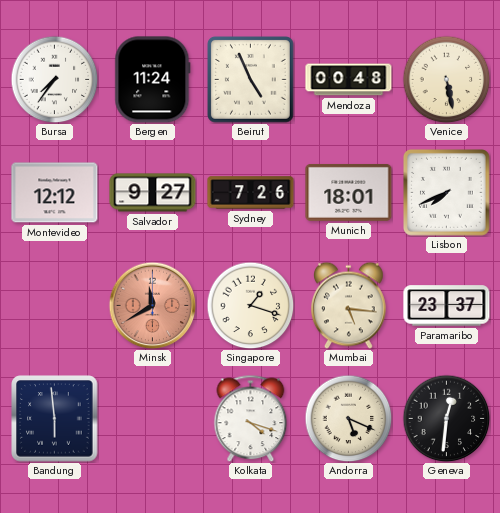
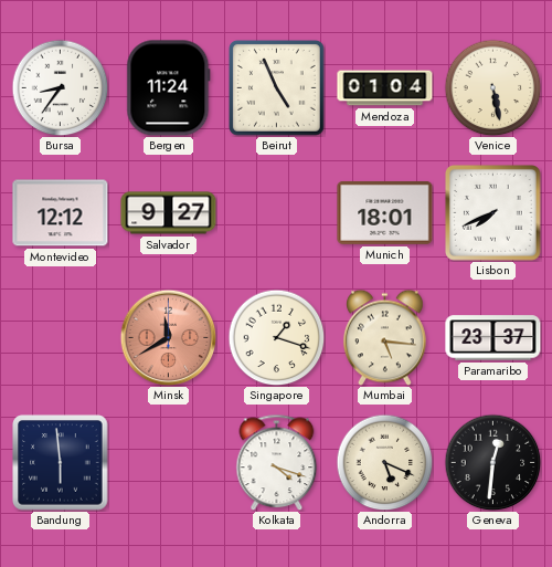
Bursa: 7:36 -> 8:36
Mendoza: 00:48 -> 01:04
Sydney: 7:26 -> none
